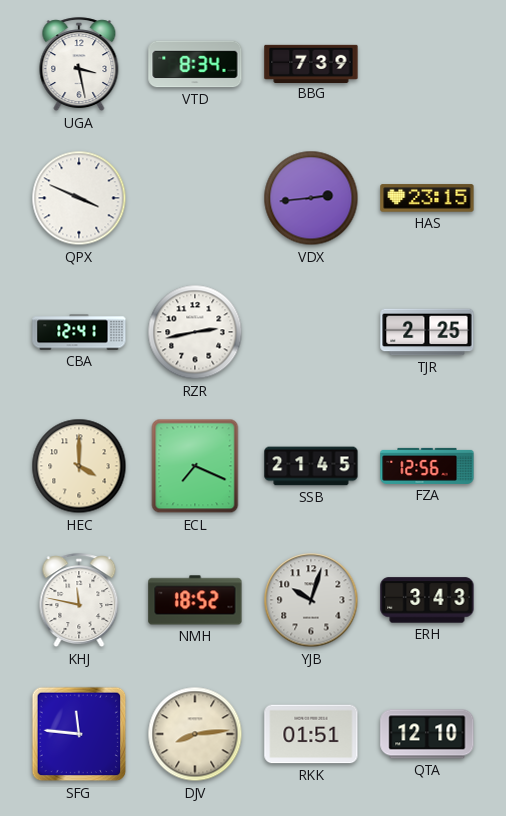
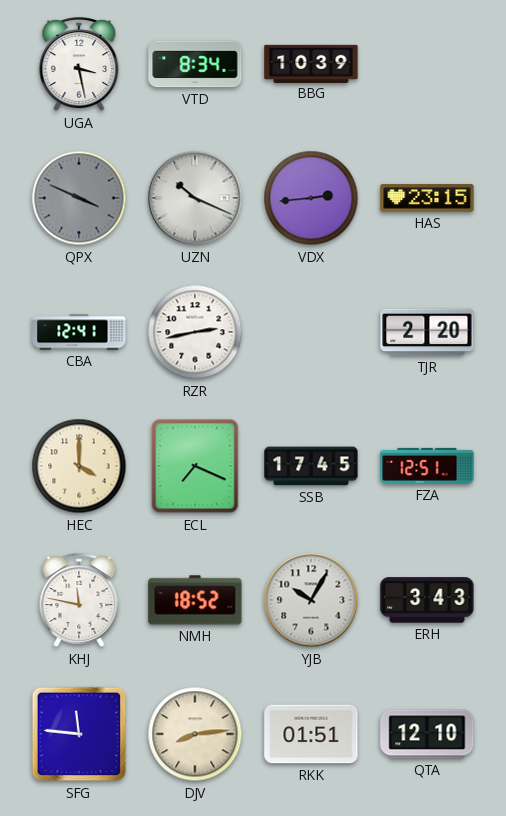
BBG: 7:39 -> 10:39
QPX dial: white -> grey
UZN: none -> 10:19
TJR: 2:25 -> 2:20
SSB: 21:45 -> 17:45
FZA: 12:56 -> 12:51
YJB: 10:03 -> 10:05
